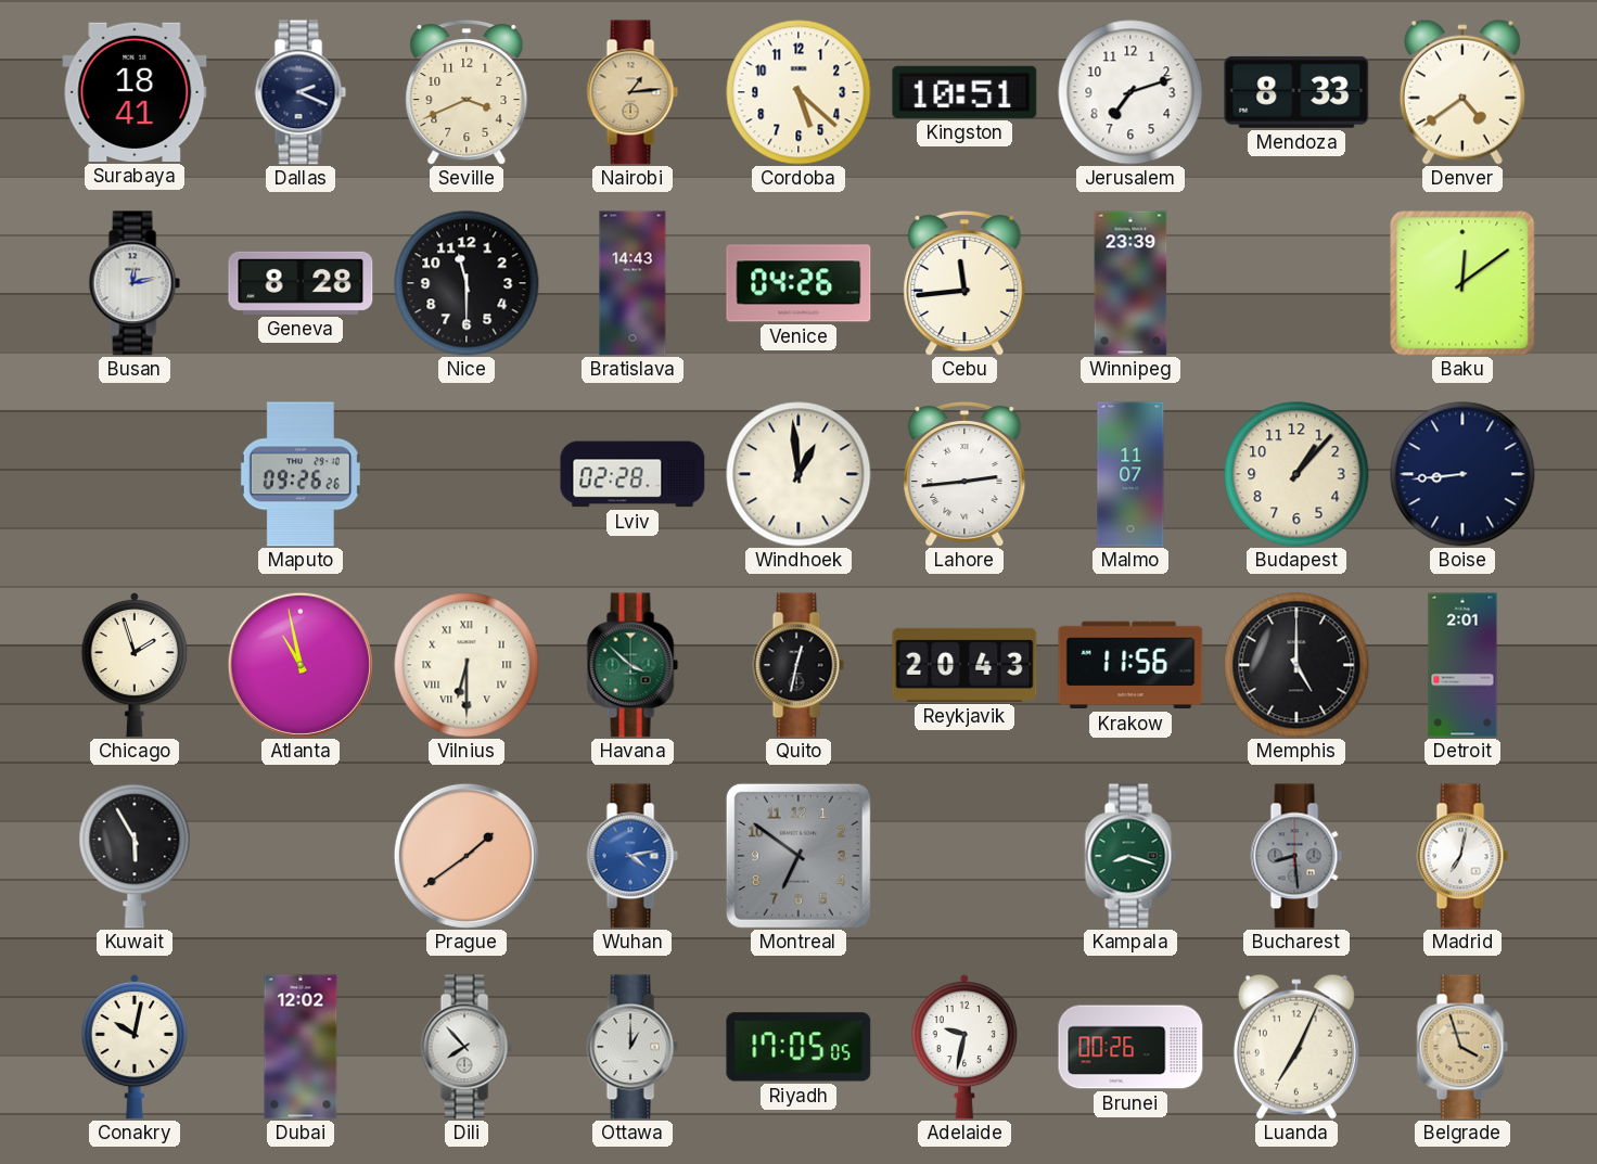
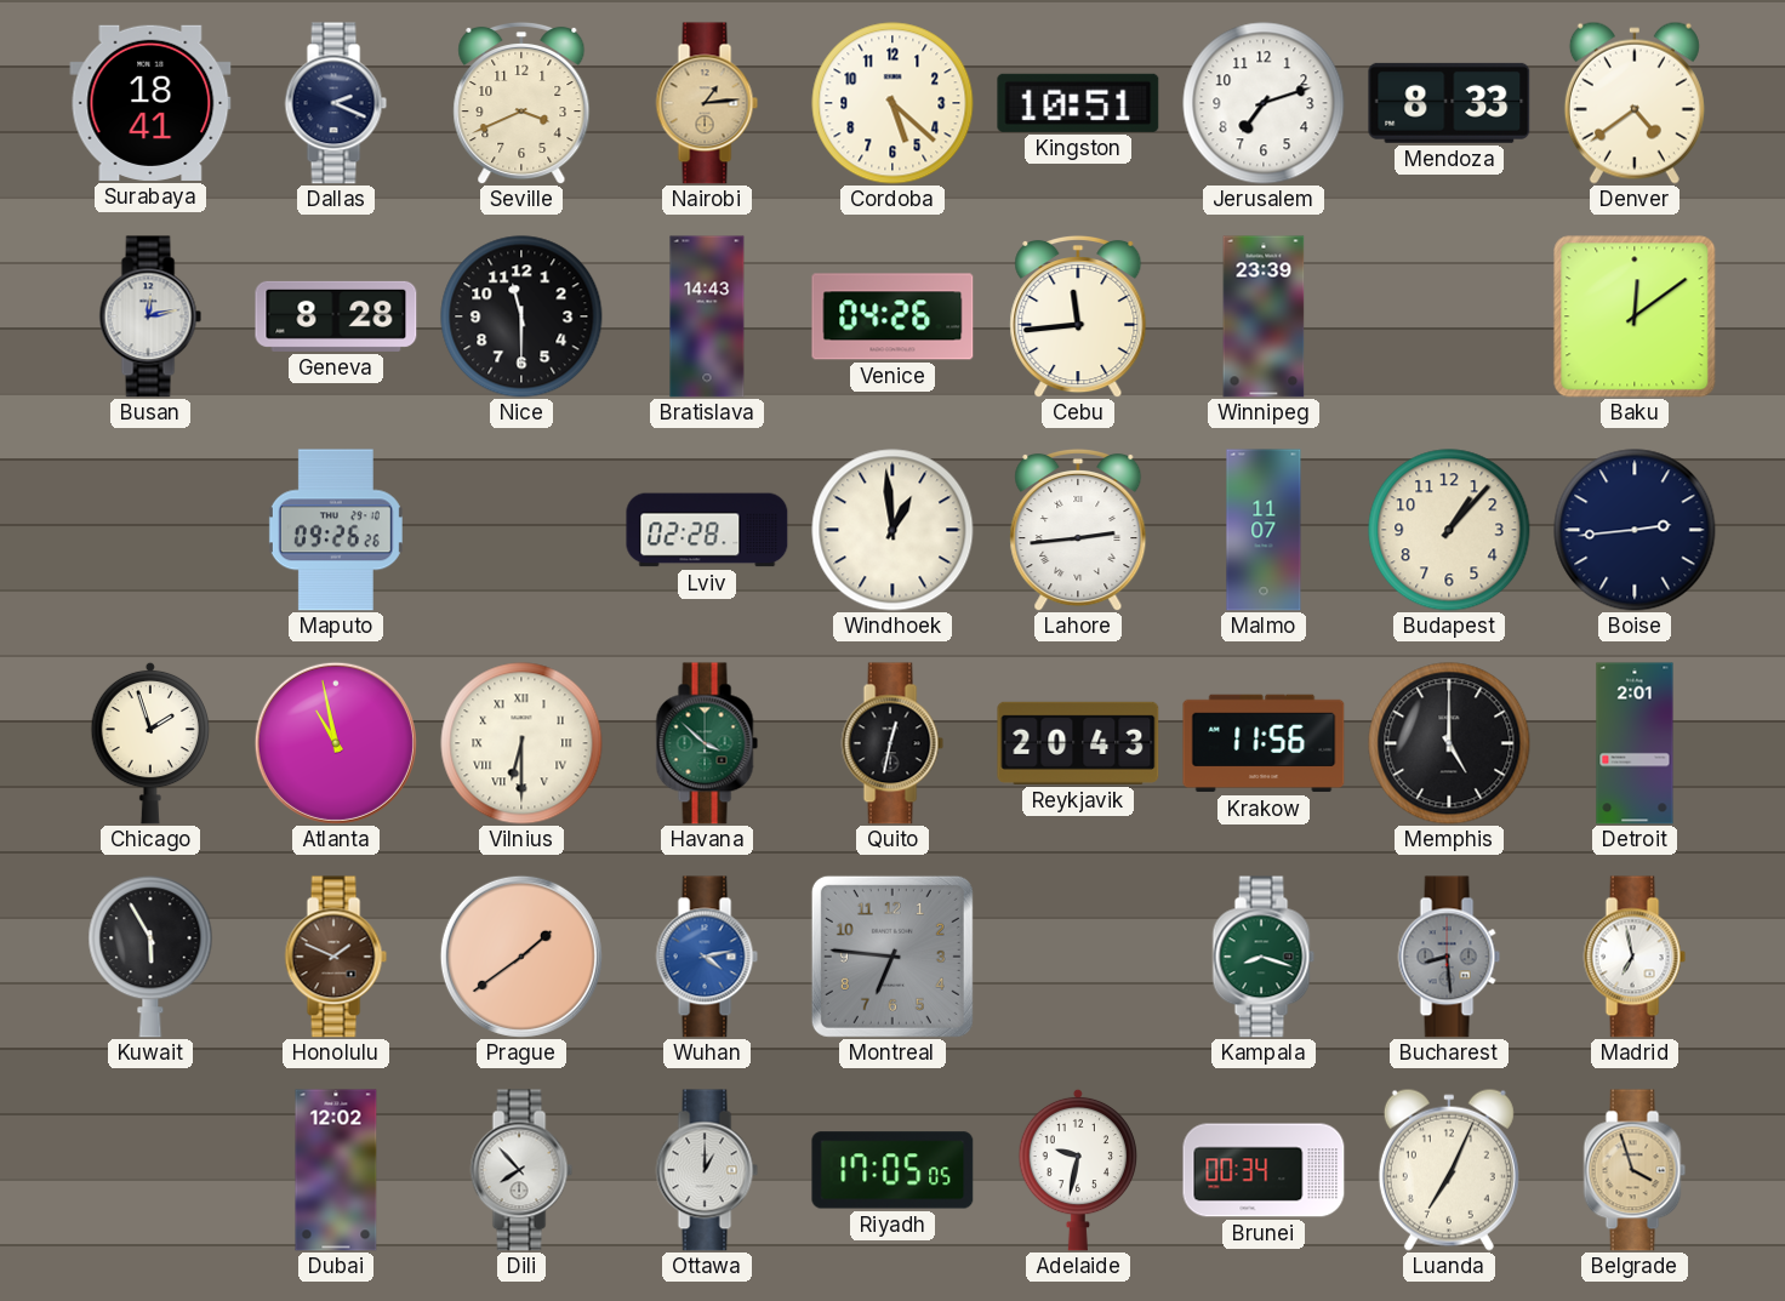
Boise: 8:44 -> 2:44
Honolulu: none -> 1:49
Montreal: 6:51 -> 6:46
Madrid: 7:02 -> 6:58
Conakry: 10:02 -> none
Brunei: 00:26 -> 00:34
